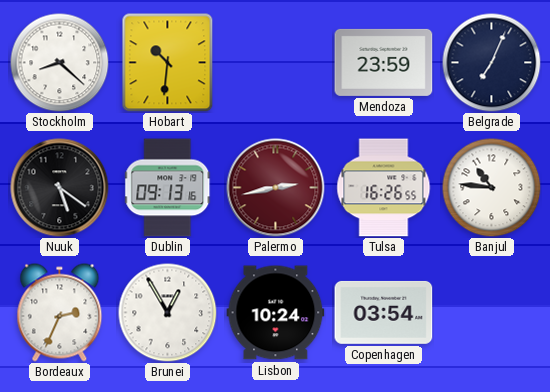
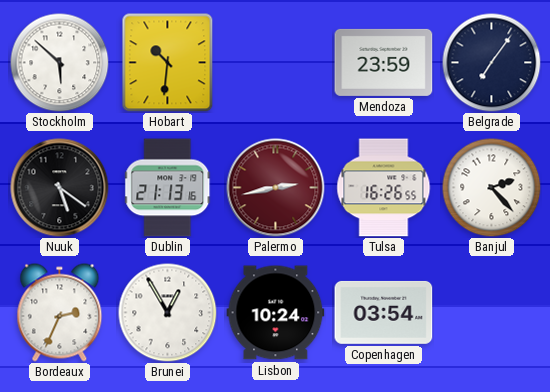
Stockholm: 8:22 -> 5:52
Belgrade: 7:04 -> 7:06
Dublin: 09:13 -> 21:13
Banjul: 10:46 -> 2:23
